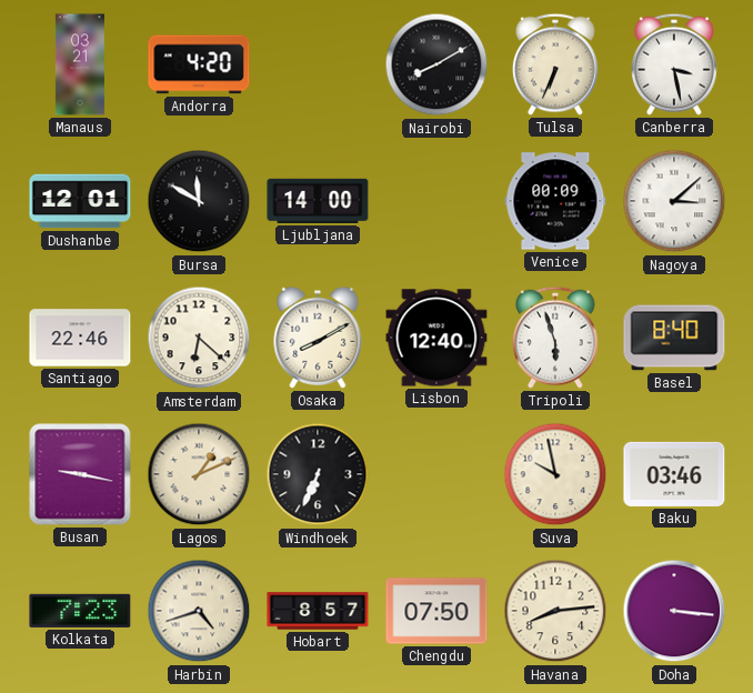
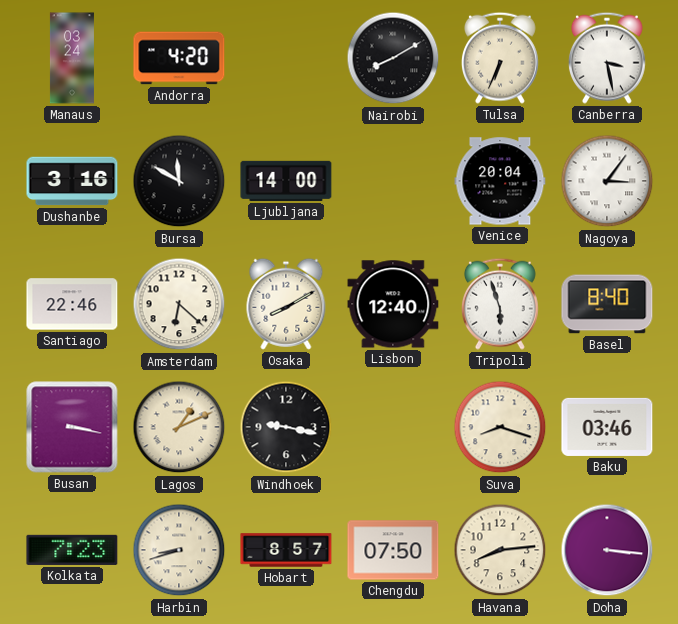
Manaus: 03:21 -> 03:24
Dushanbe: 12:01 -> 3:16
Venice: 00:09 -> 20:04
Nagoya: 3:08 -> 3:06
Busan: 9:17 -> 3:17
Windhoek: 6:34 -> 9:17
Suva: 9:58 -> 8:18
Harbin: 4:42 -> 8:42
